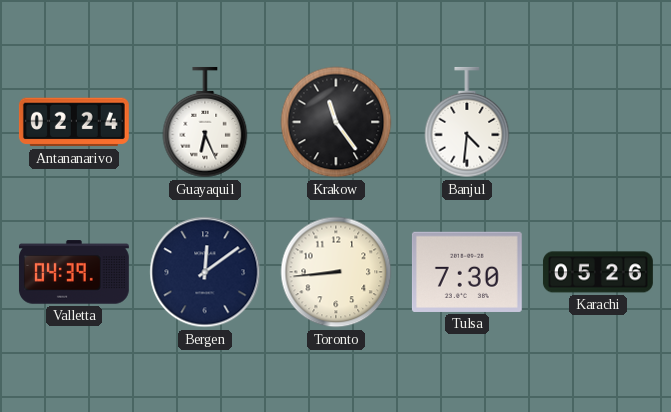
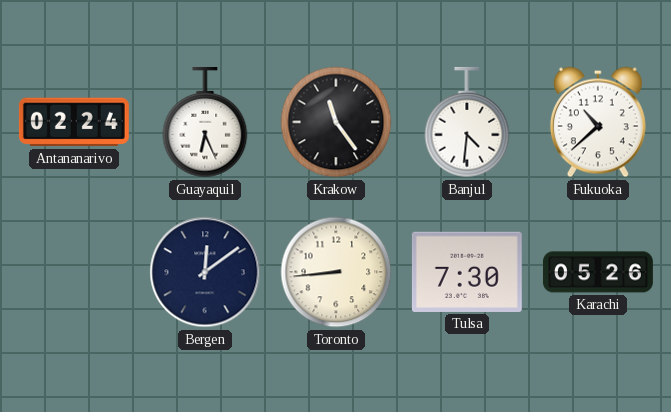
Fukuoka: none -> 10:38
Valletta: 04:39 -> none
